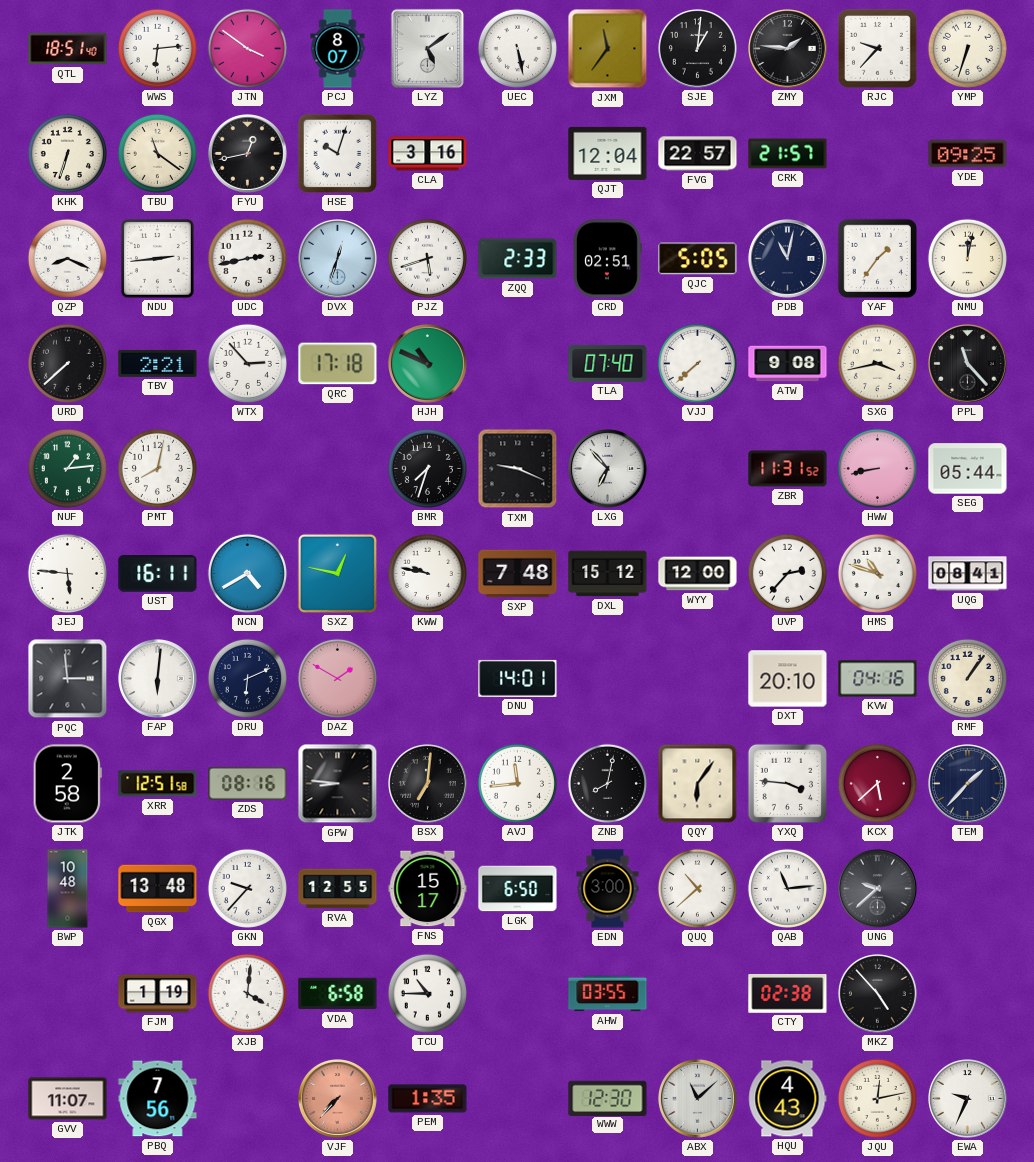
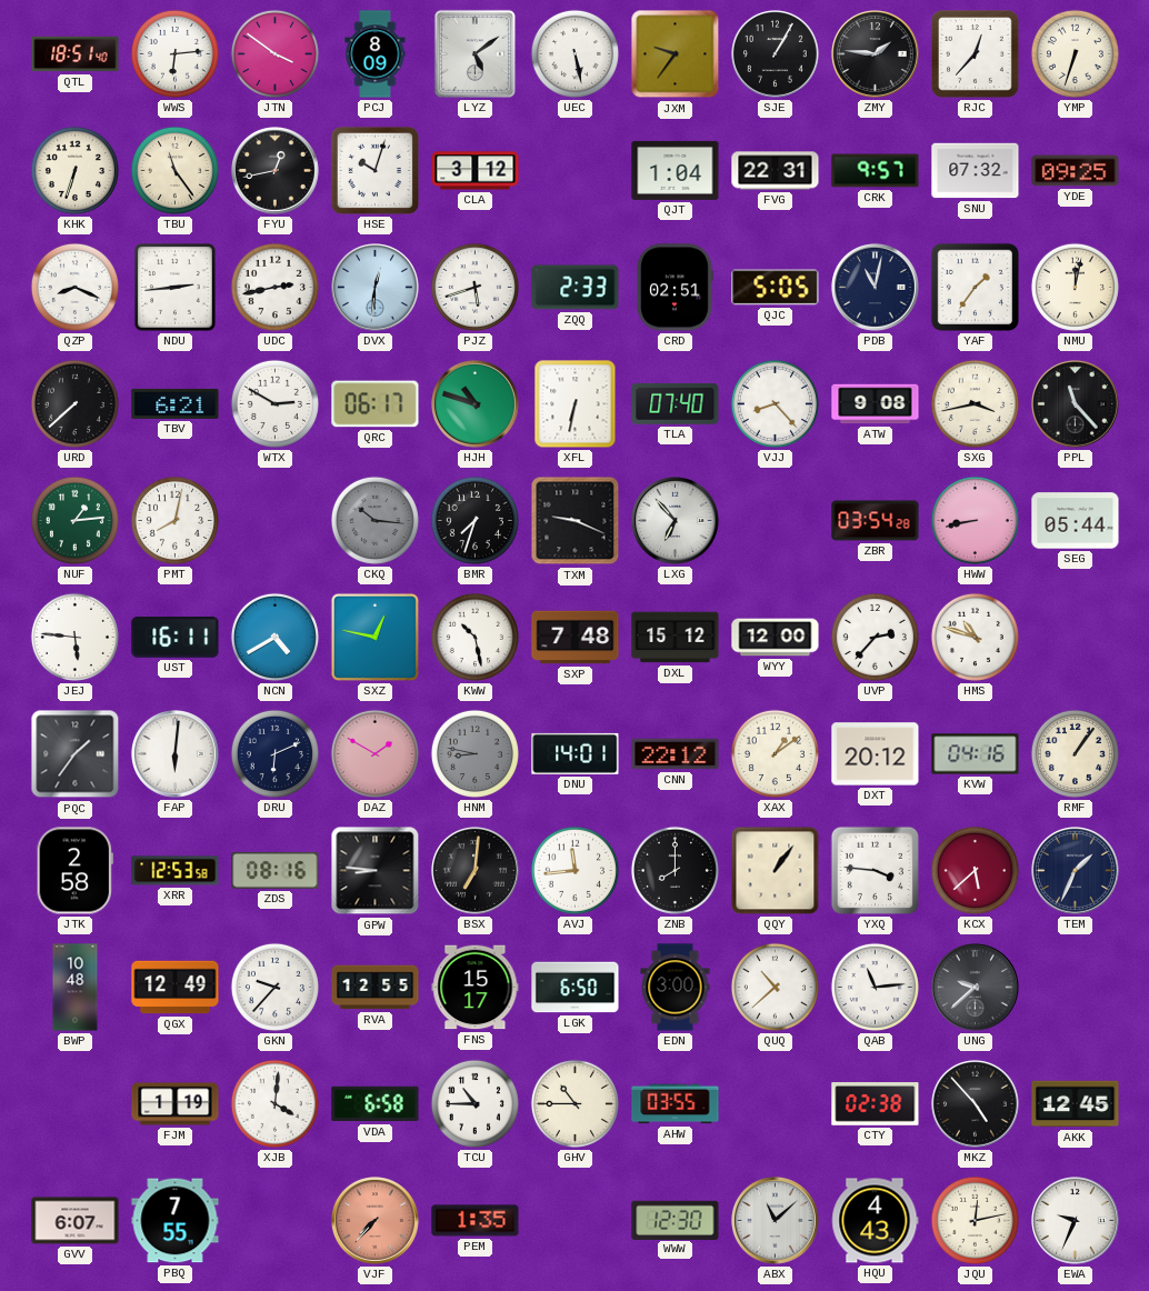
PCJ: 8:07 -> 8:09
JXM: 11:36 -> 9:36
SJE: 1:01 -> 1:05
RJC: 9:37 -> 12:37
TBU: 11:21 -> 11:24
CLA: 3:16 -> 3:12
QJT: 12:04 -> 1:04
FVG: 22:57 -> 22:31
CRK: 21:57 -> 9:57
SNU: none -> 07:32
DVX: 12:33 -> 12:31
TBV: 2:21 -> 6:21
WTX: 2:53 -> 2:50
QRC: 17:18 -> 06:17
HJH: 10:49 -> 10:48
XFL: none -> 6:32
VJJ: 7:38 -> 8:23
CKQ: none -> 10:16
ZBR: 11:31 -> 03:54
KWW: 9:47 -> 10:28
UQG: 08:41 -> none
PQC: 2:59 -> 1:36
HNM: none -> 8:47
CNN: none -> 22:12
XAX: none -> 1:09
DXT: 20:10 -> 20:12
XRR: 12:51 -> 12:53
ZNB: 8:02 -> 8:00
QQY: 6:06 -> 1:06
TEM: 1:37 -> 1:34
QGX: 13:48 -> 12:49
GHV: none -> 10:45
AKK: none -> 12:45
GVV: 11:07 -> 6:07
PBQ: 7:56 -> 7:55
